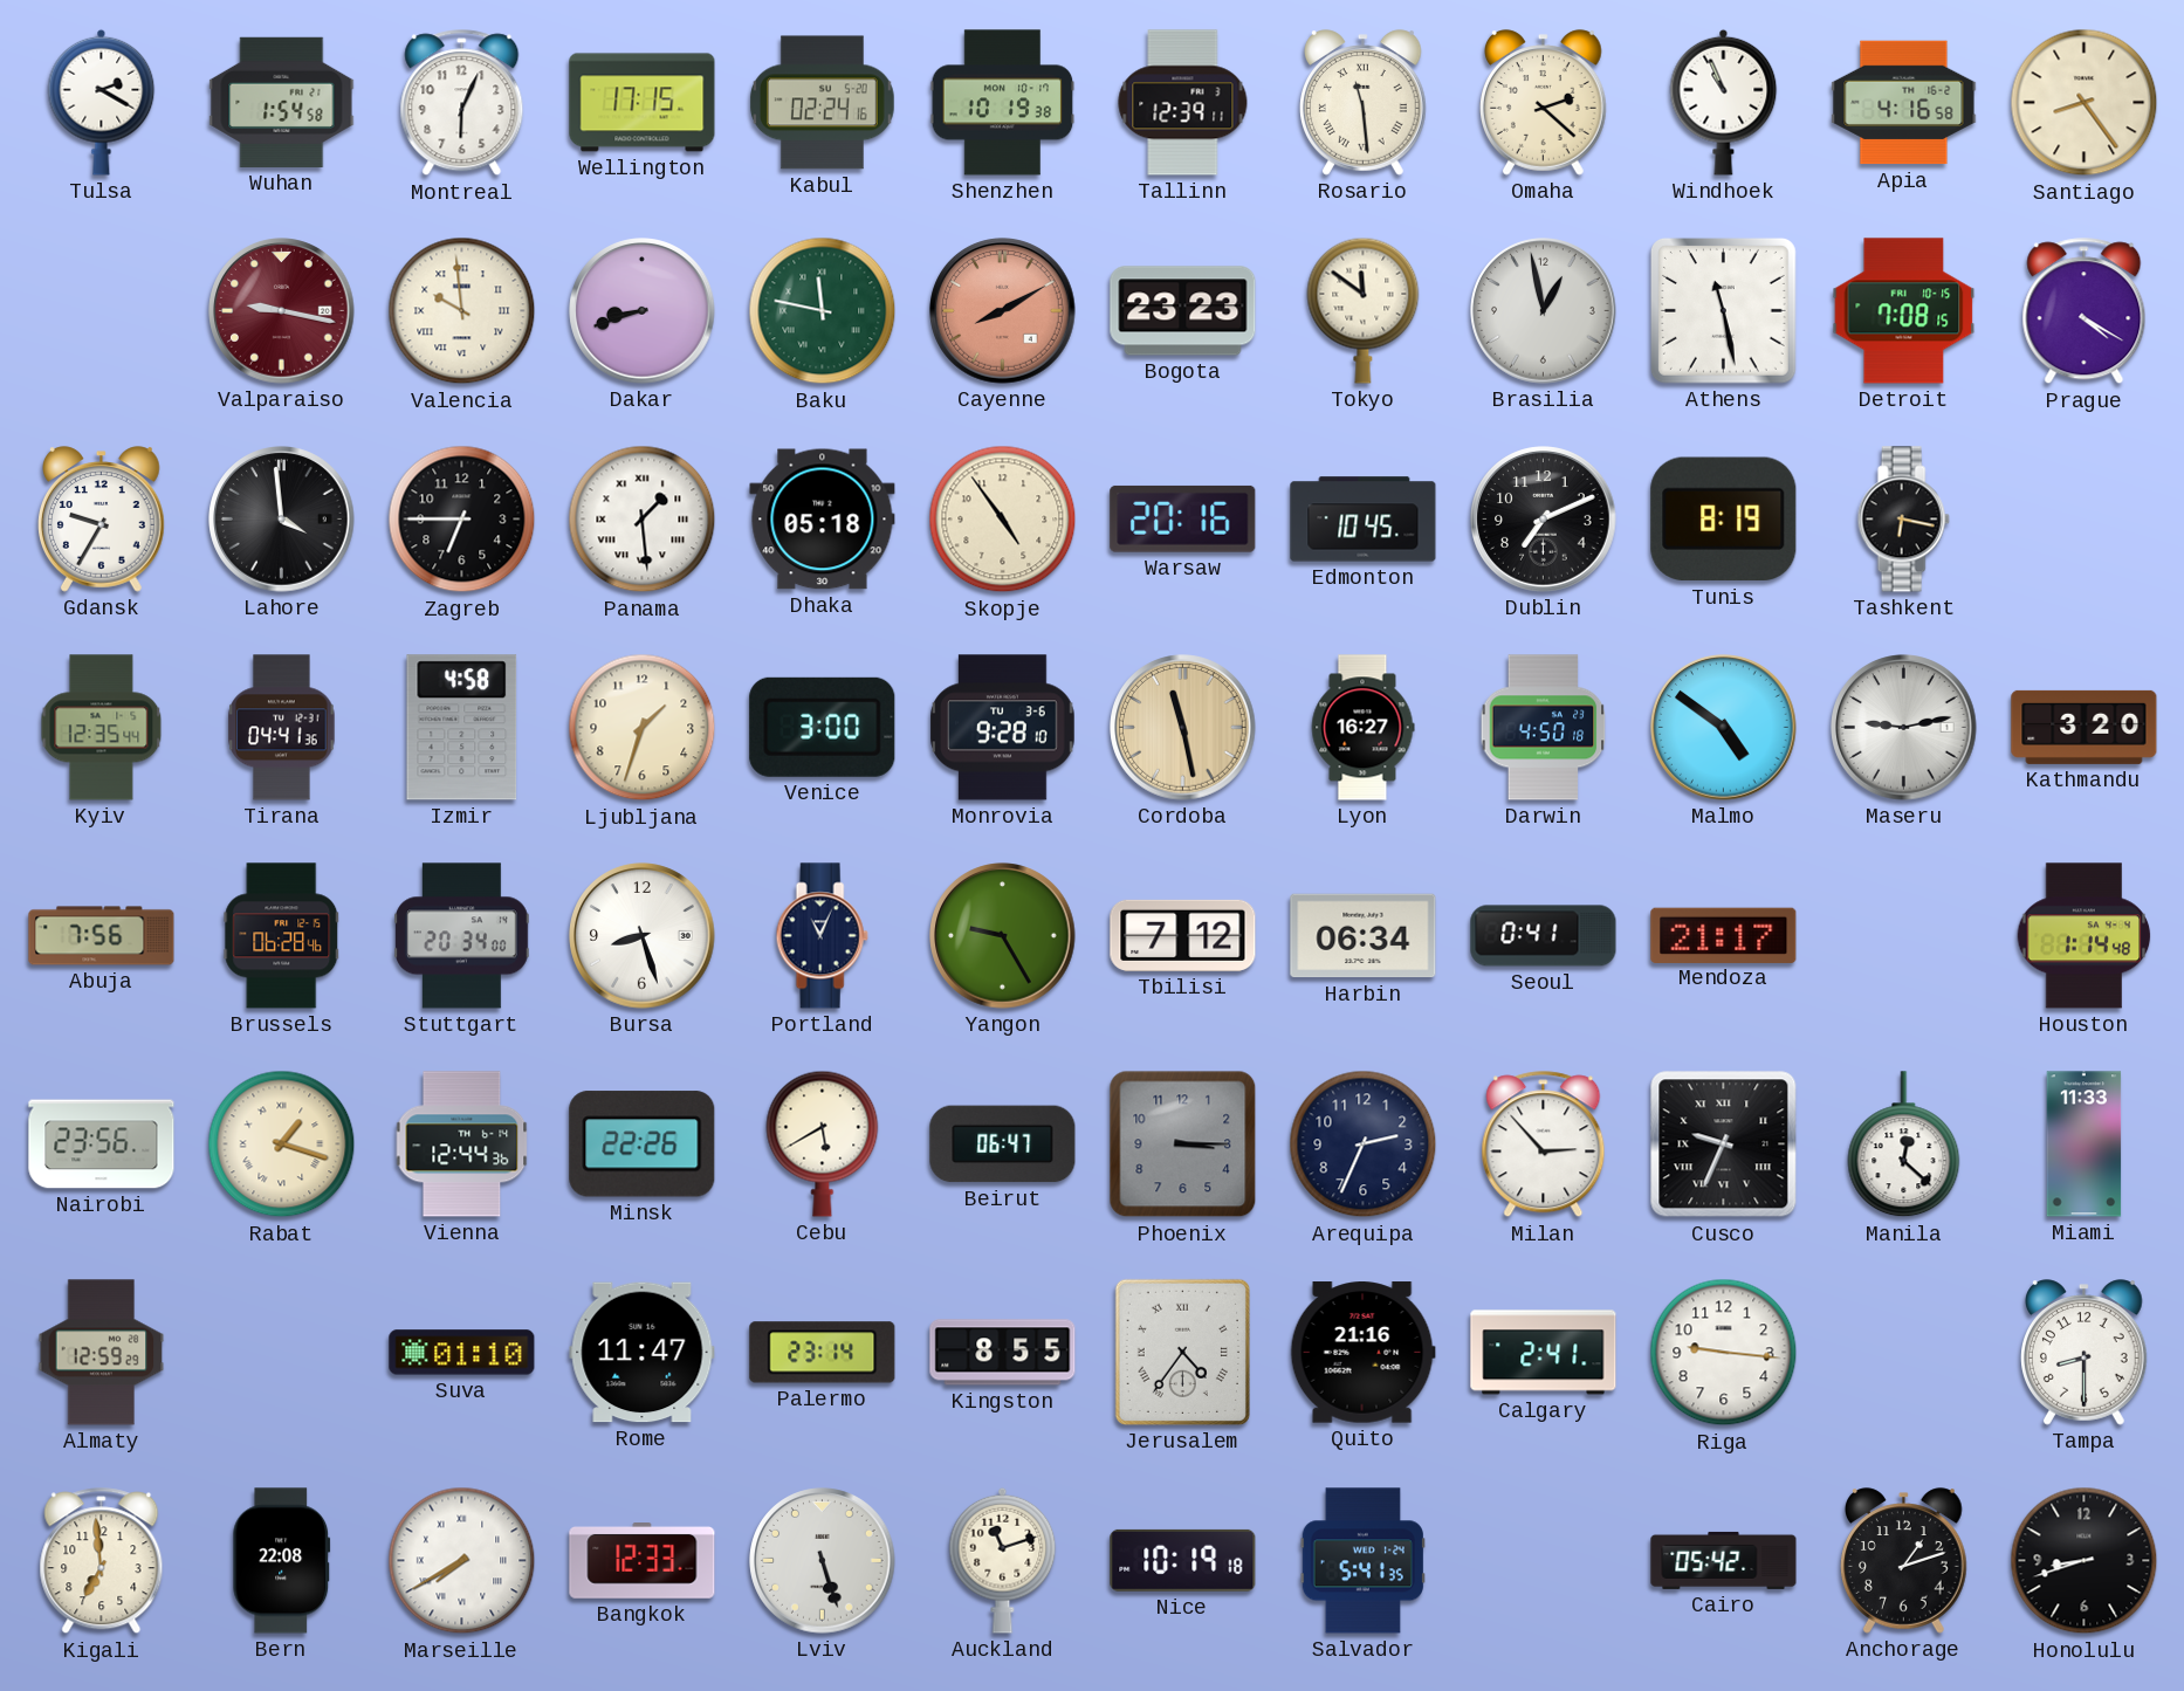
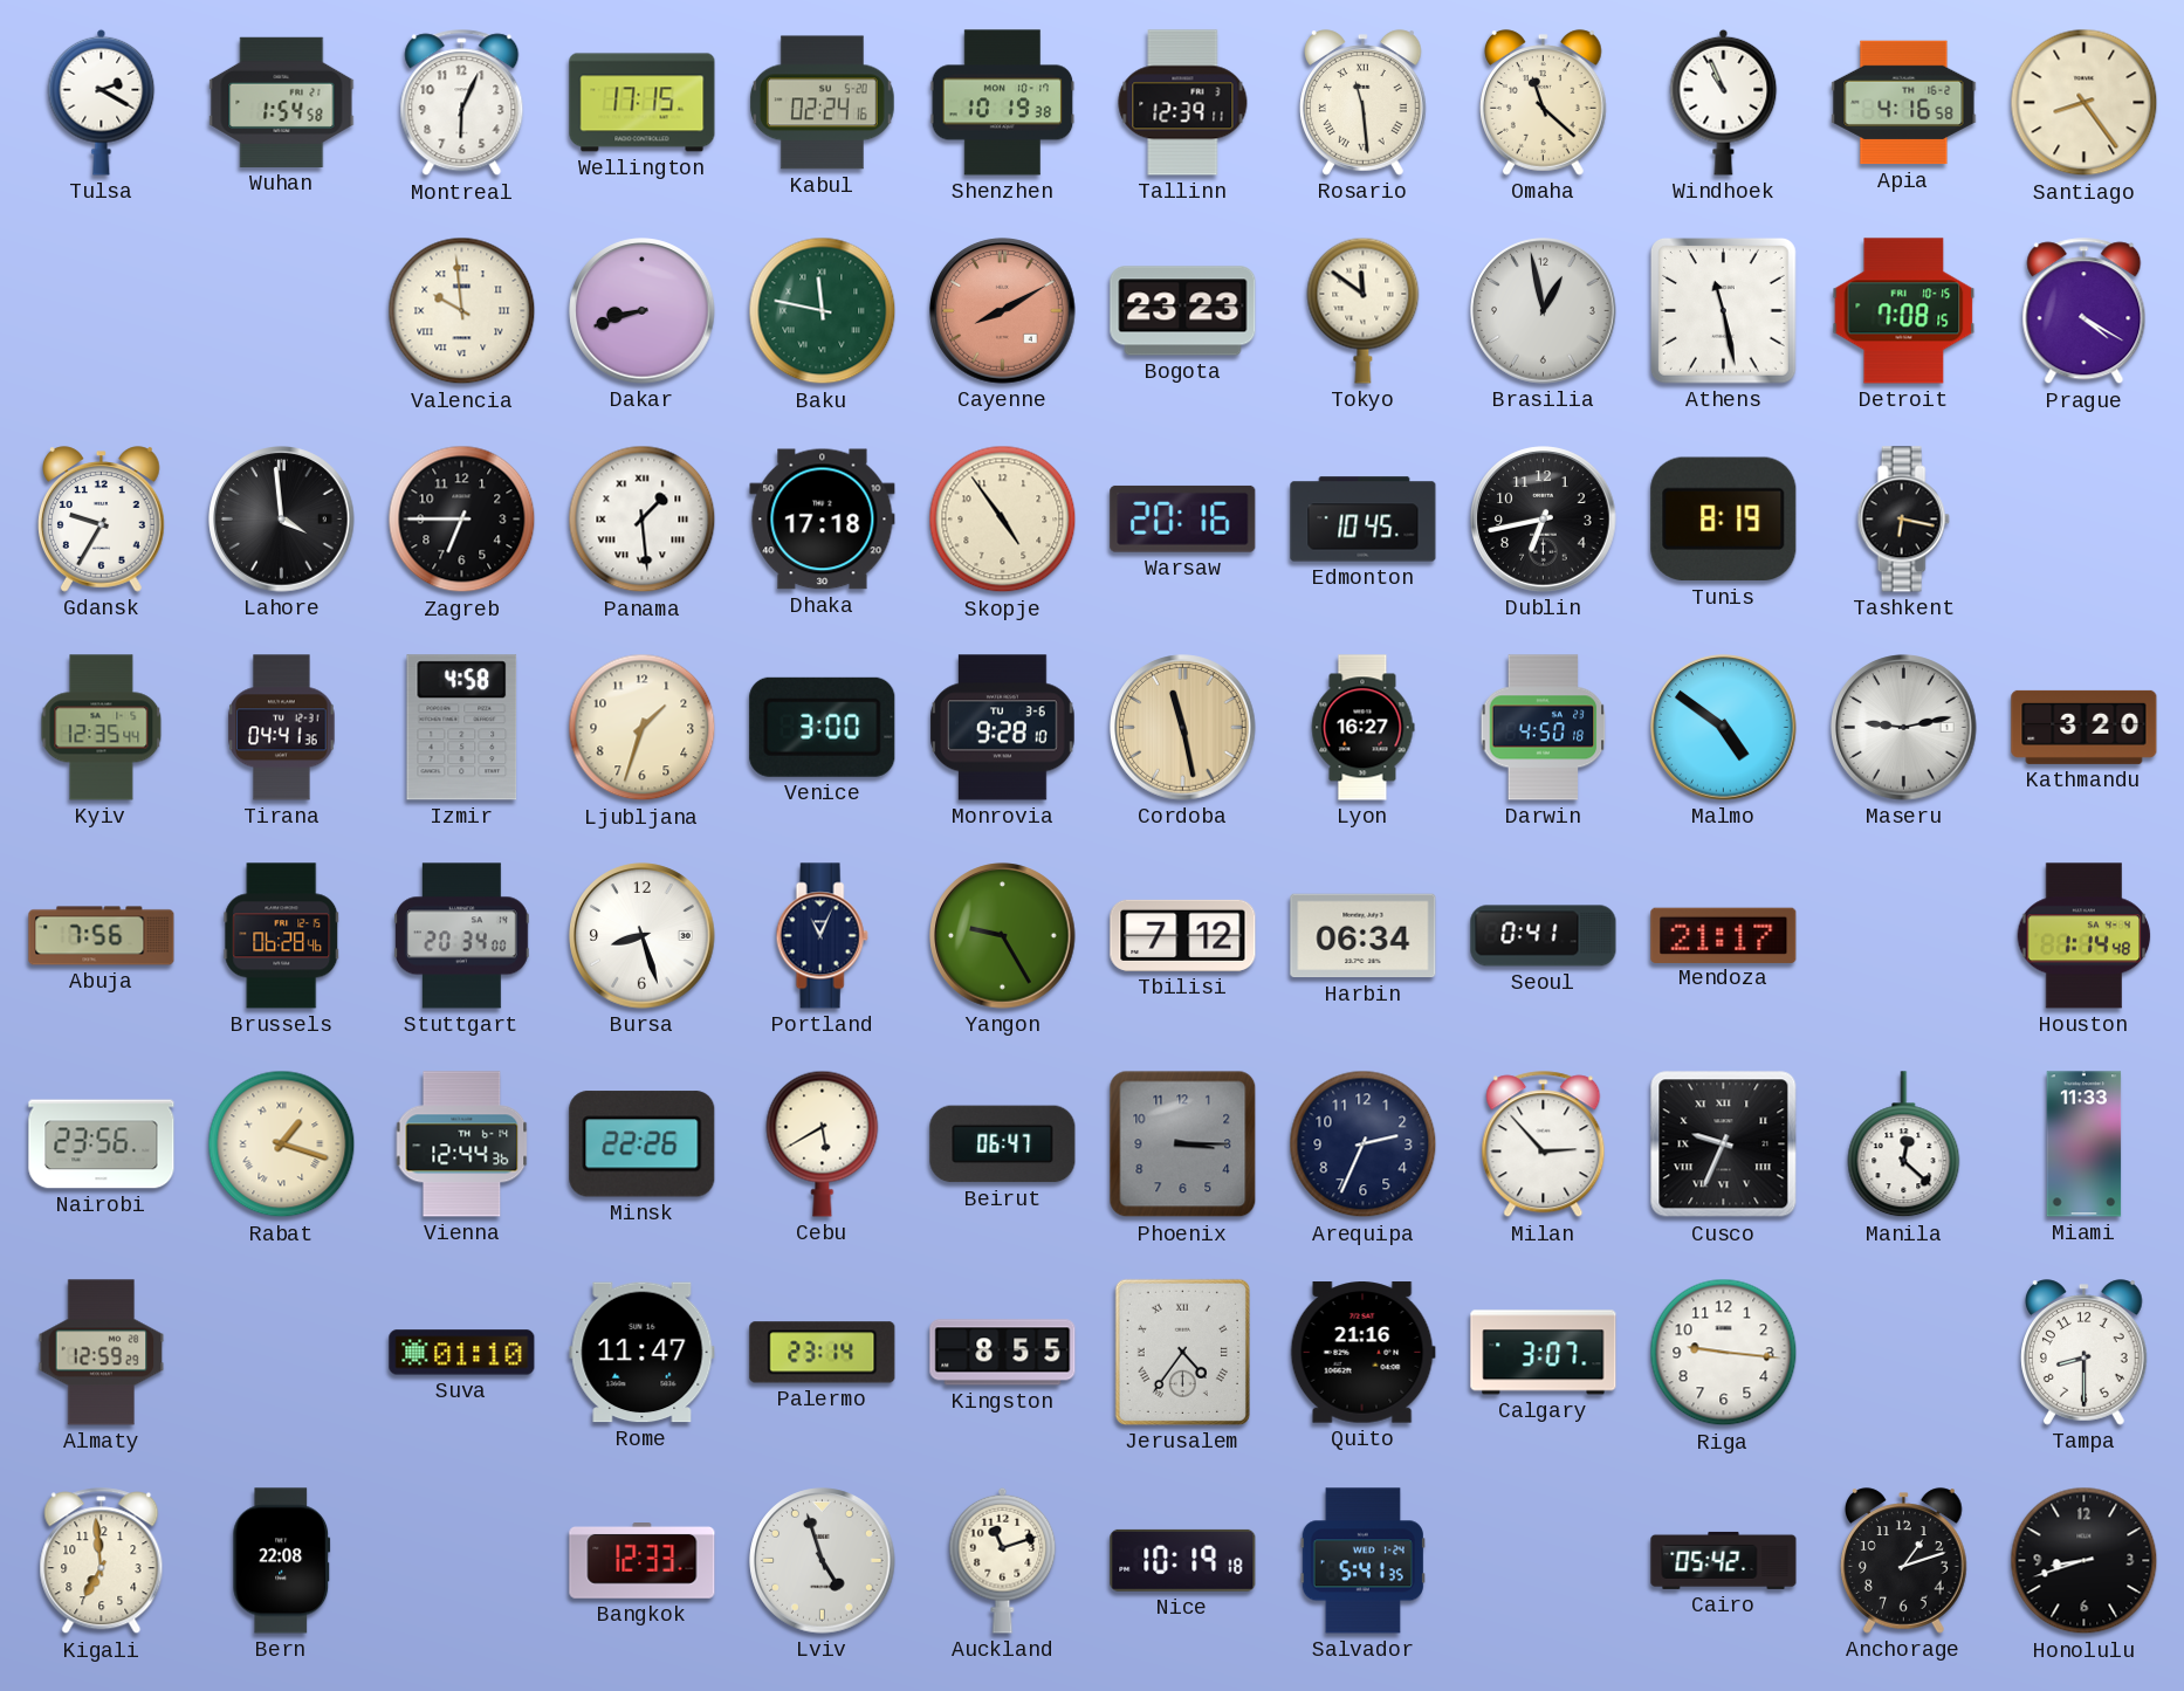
Omaha: 2:22 -> 11:22
Valparaiso: 9:17 -> none
Dhaka: 05:18 -> 17:18
Dublin: 7:11 -> 6:43
Calgary: 2:41 -> 3:07
Marseille: 7:40 -> none
Lviv: 5:27 -> 4:57
